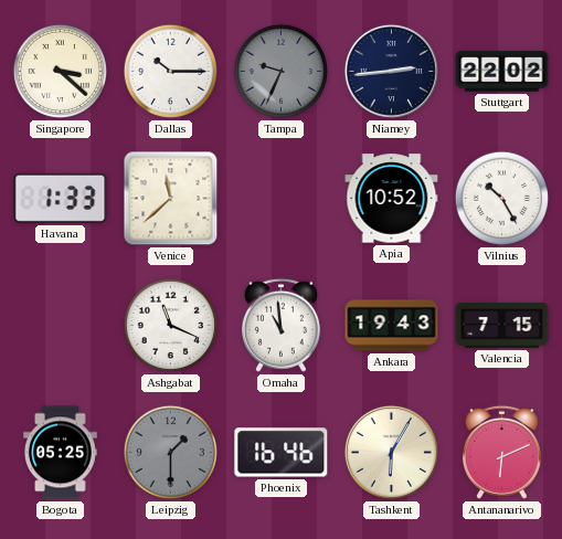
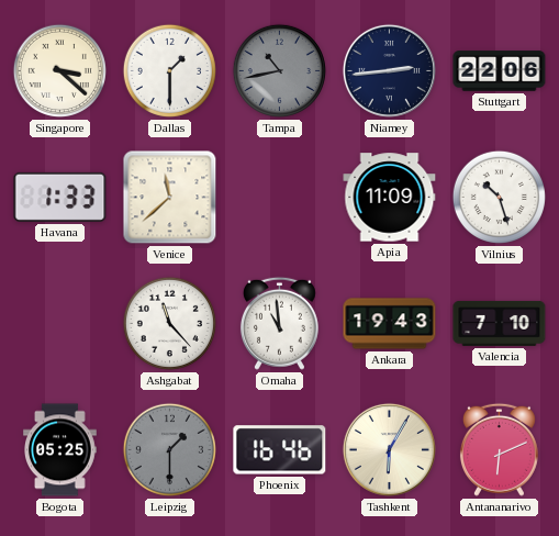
Dallas: 10:15 -> 1:30
Tampa: 9:34 -> 10:43
Stuttgart: 22:02 -> 22:06
Apia: 10:52 -> 11:09
Vilnius: 10:25 -> 10:27
Ashgabat: 11:19 -> 11:23
Valencia: 7:15 -> 7:10
